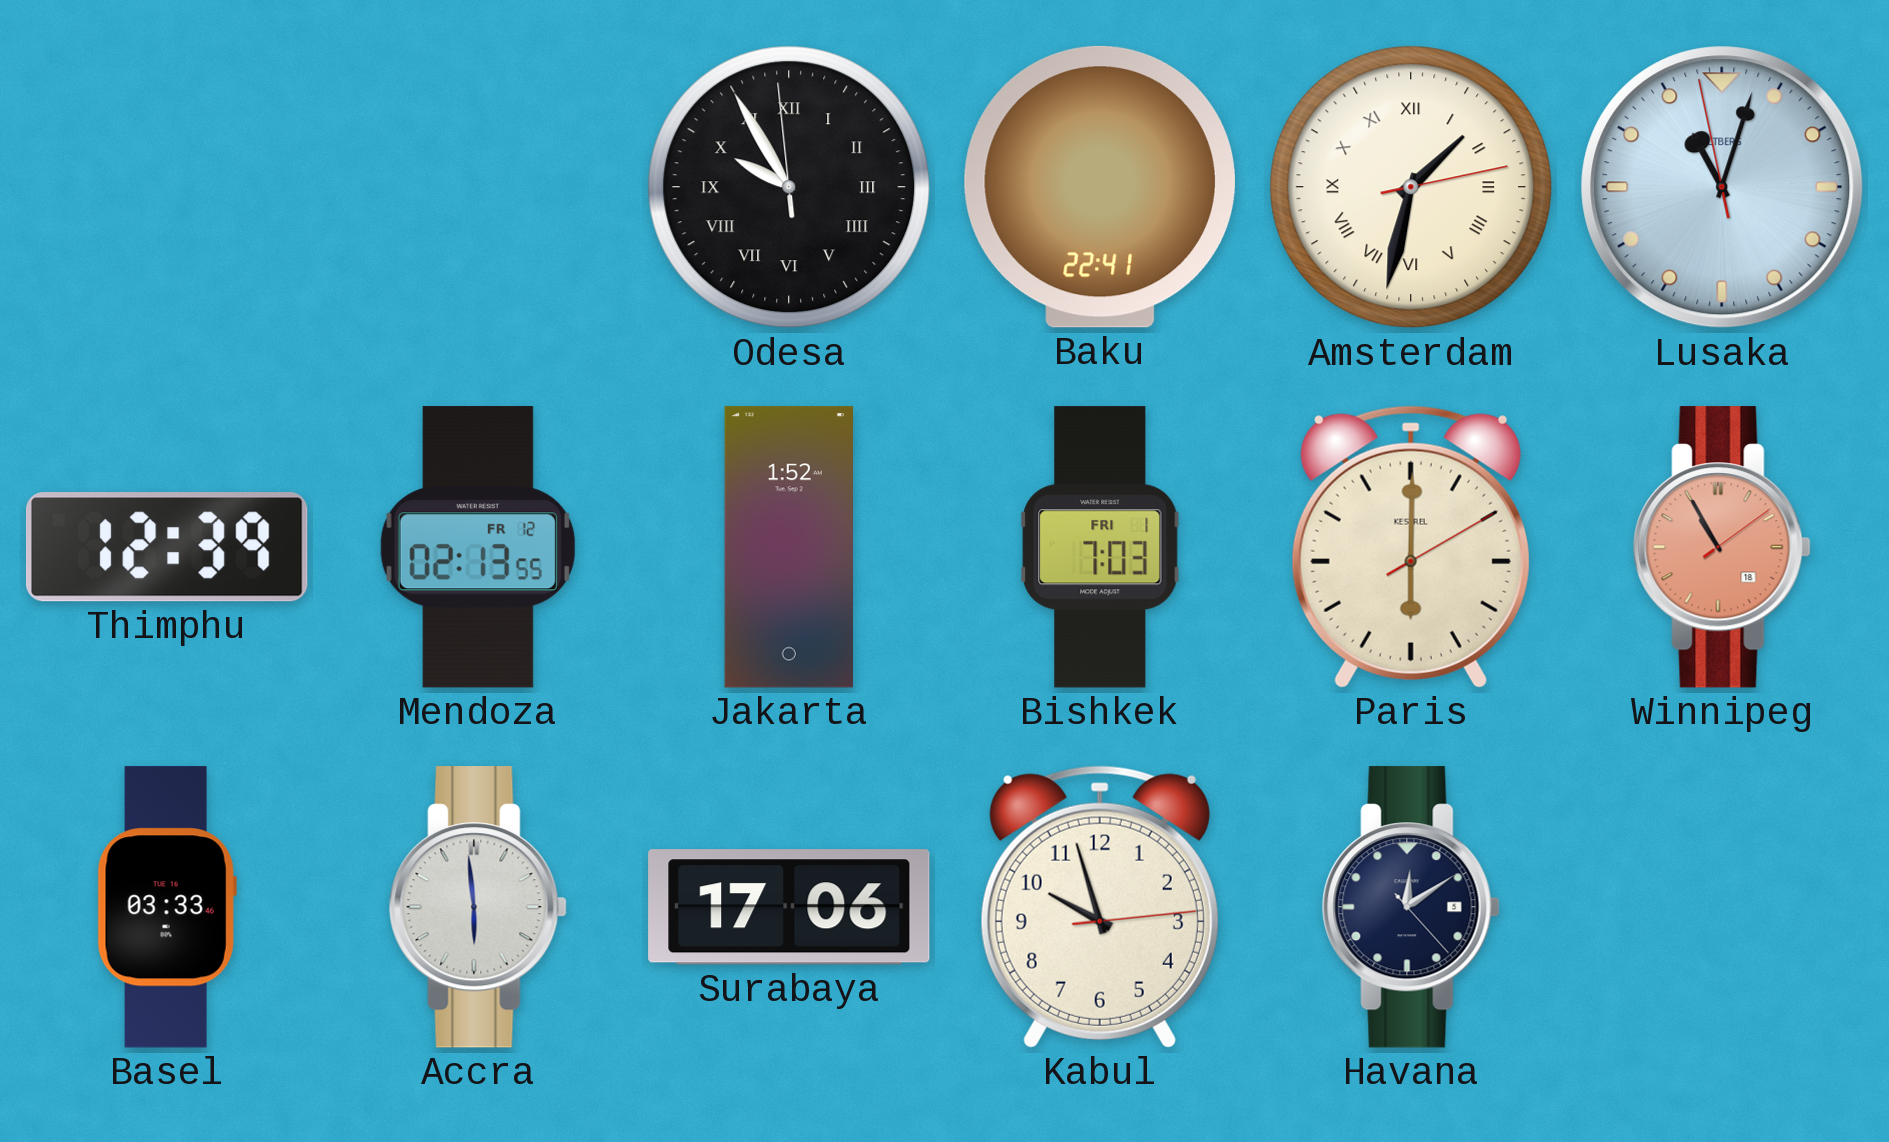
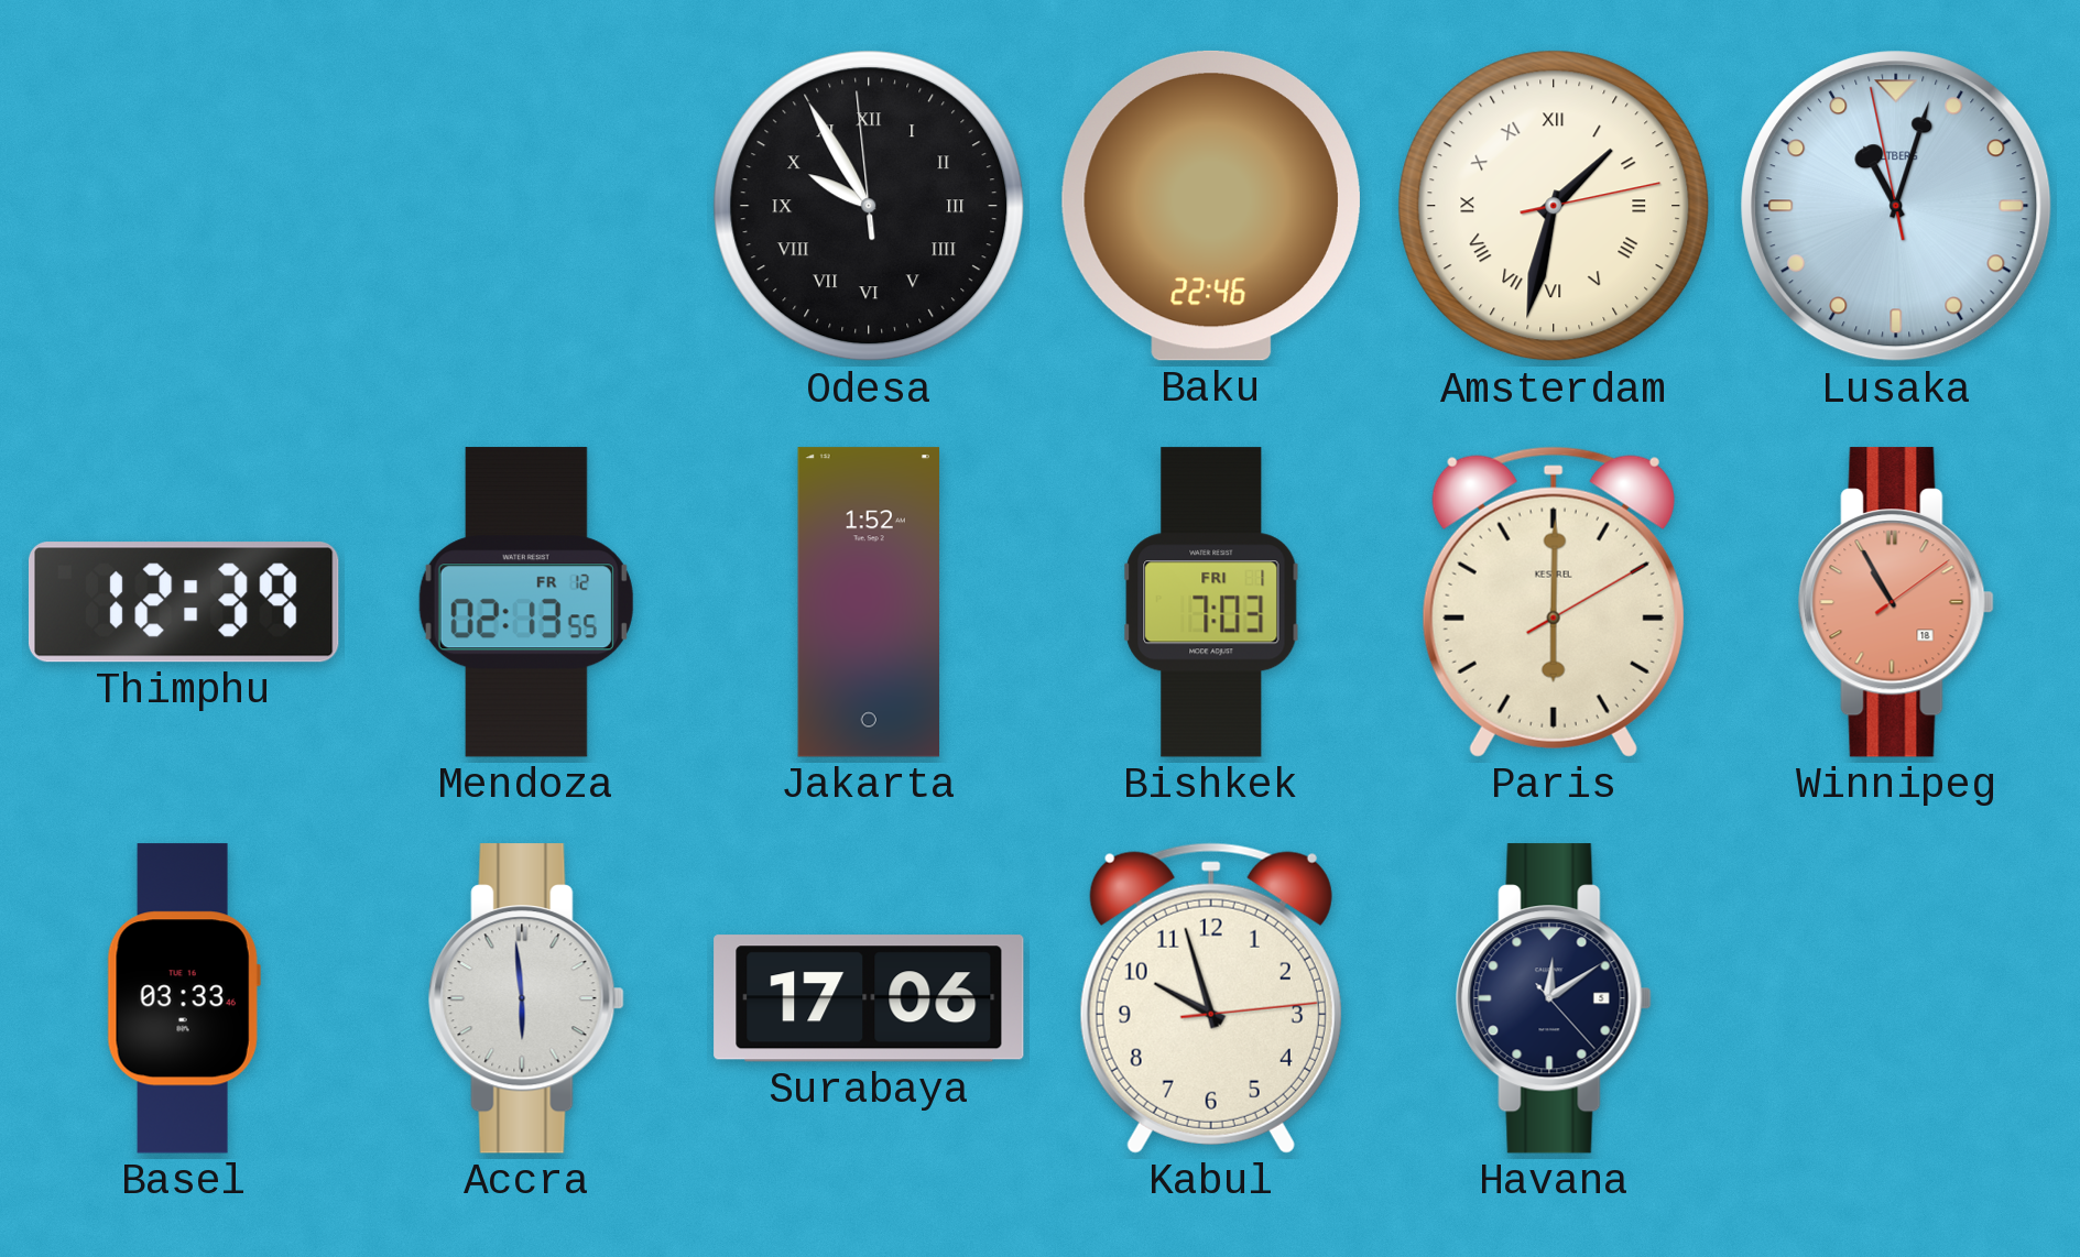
Baku: 22:41 -> 22:46
